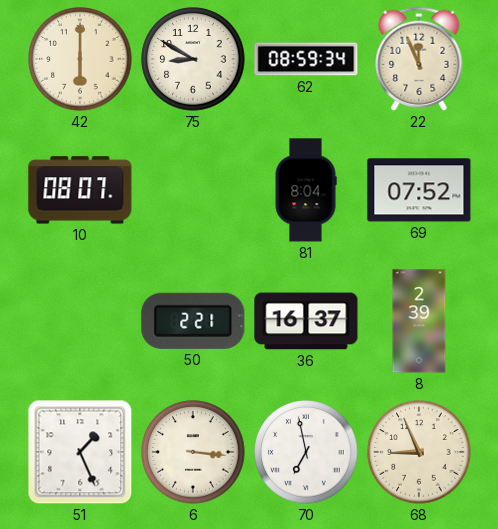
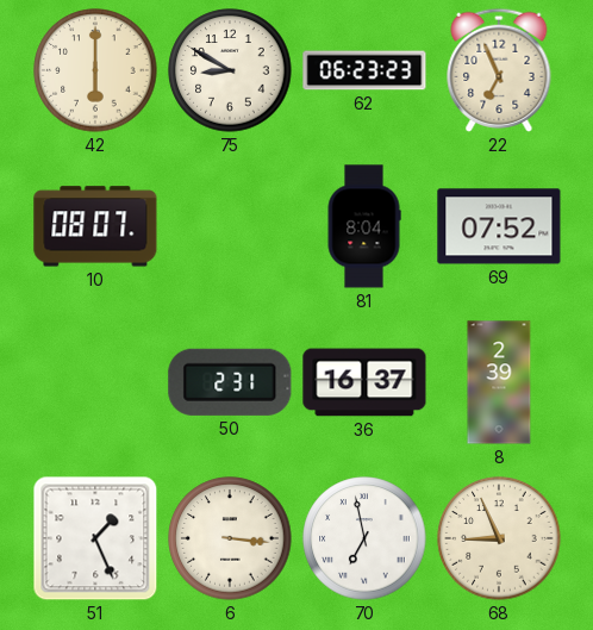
62: 08:59 -> 06:23
22: 11:56 -> 6:56
50: 2:21 -> 2:31
